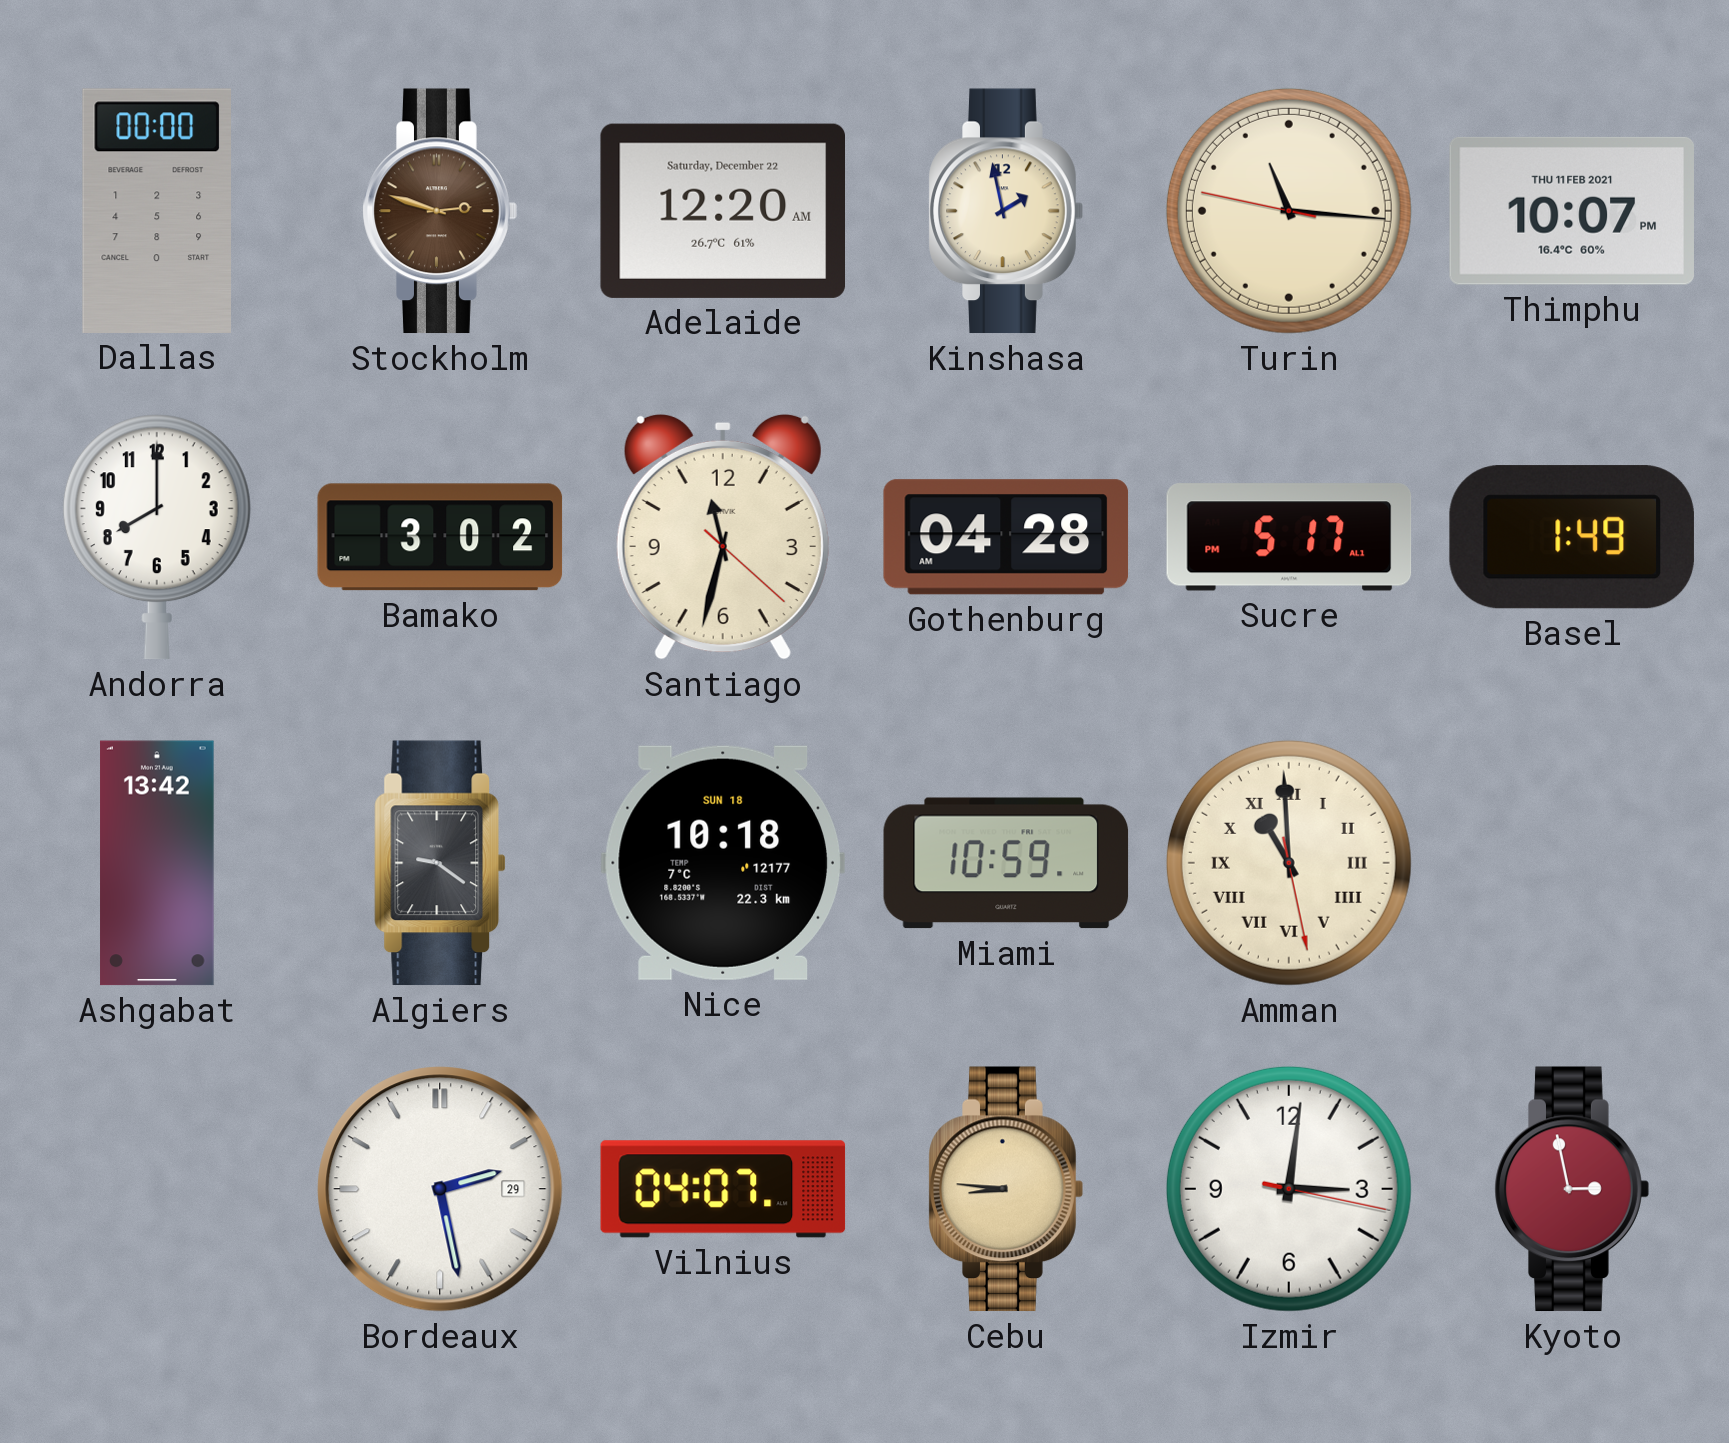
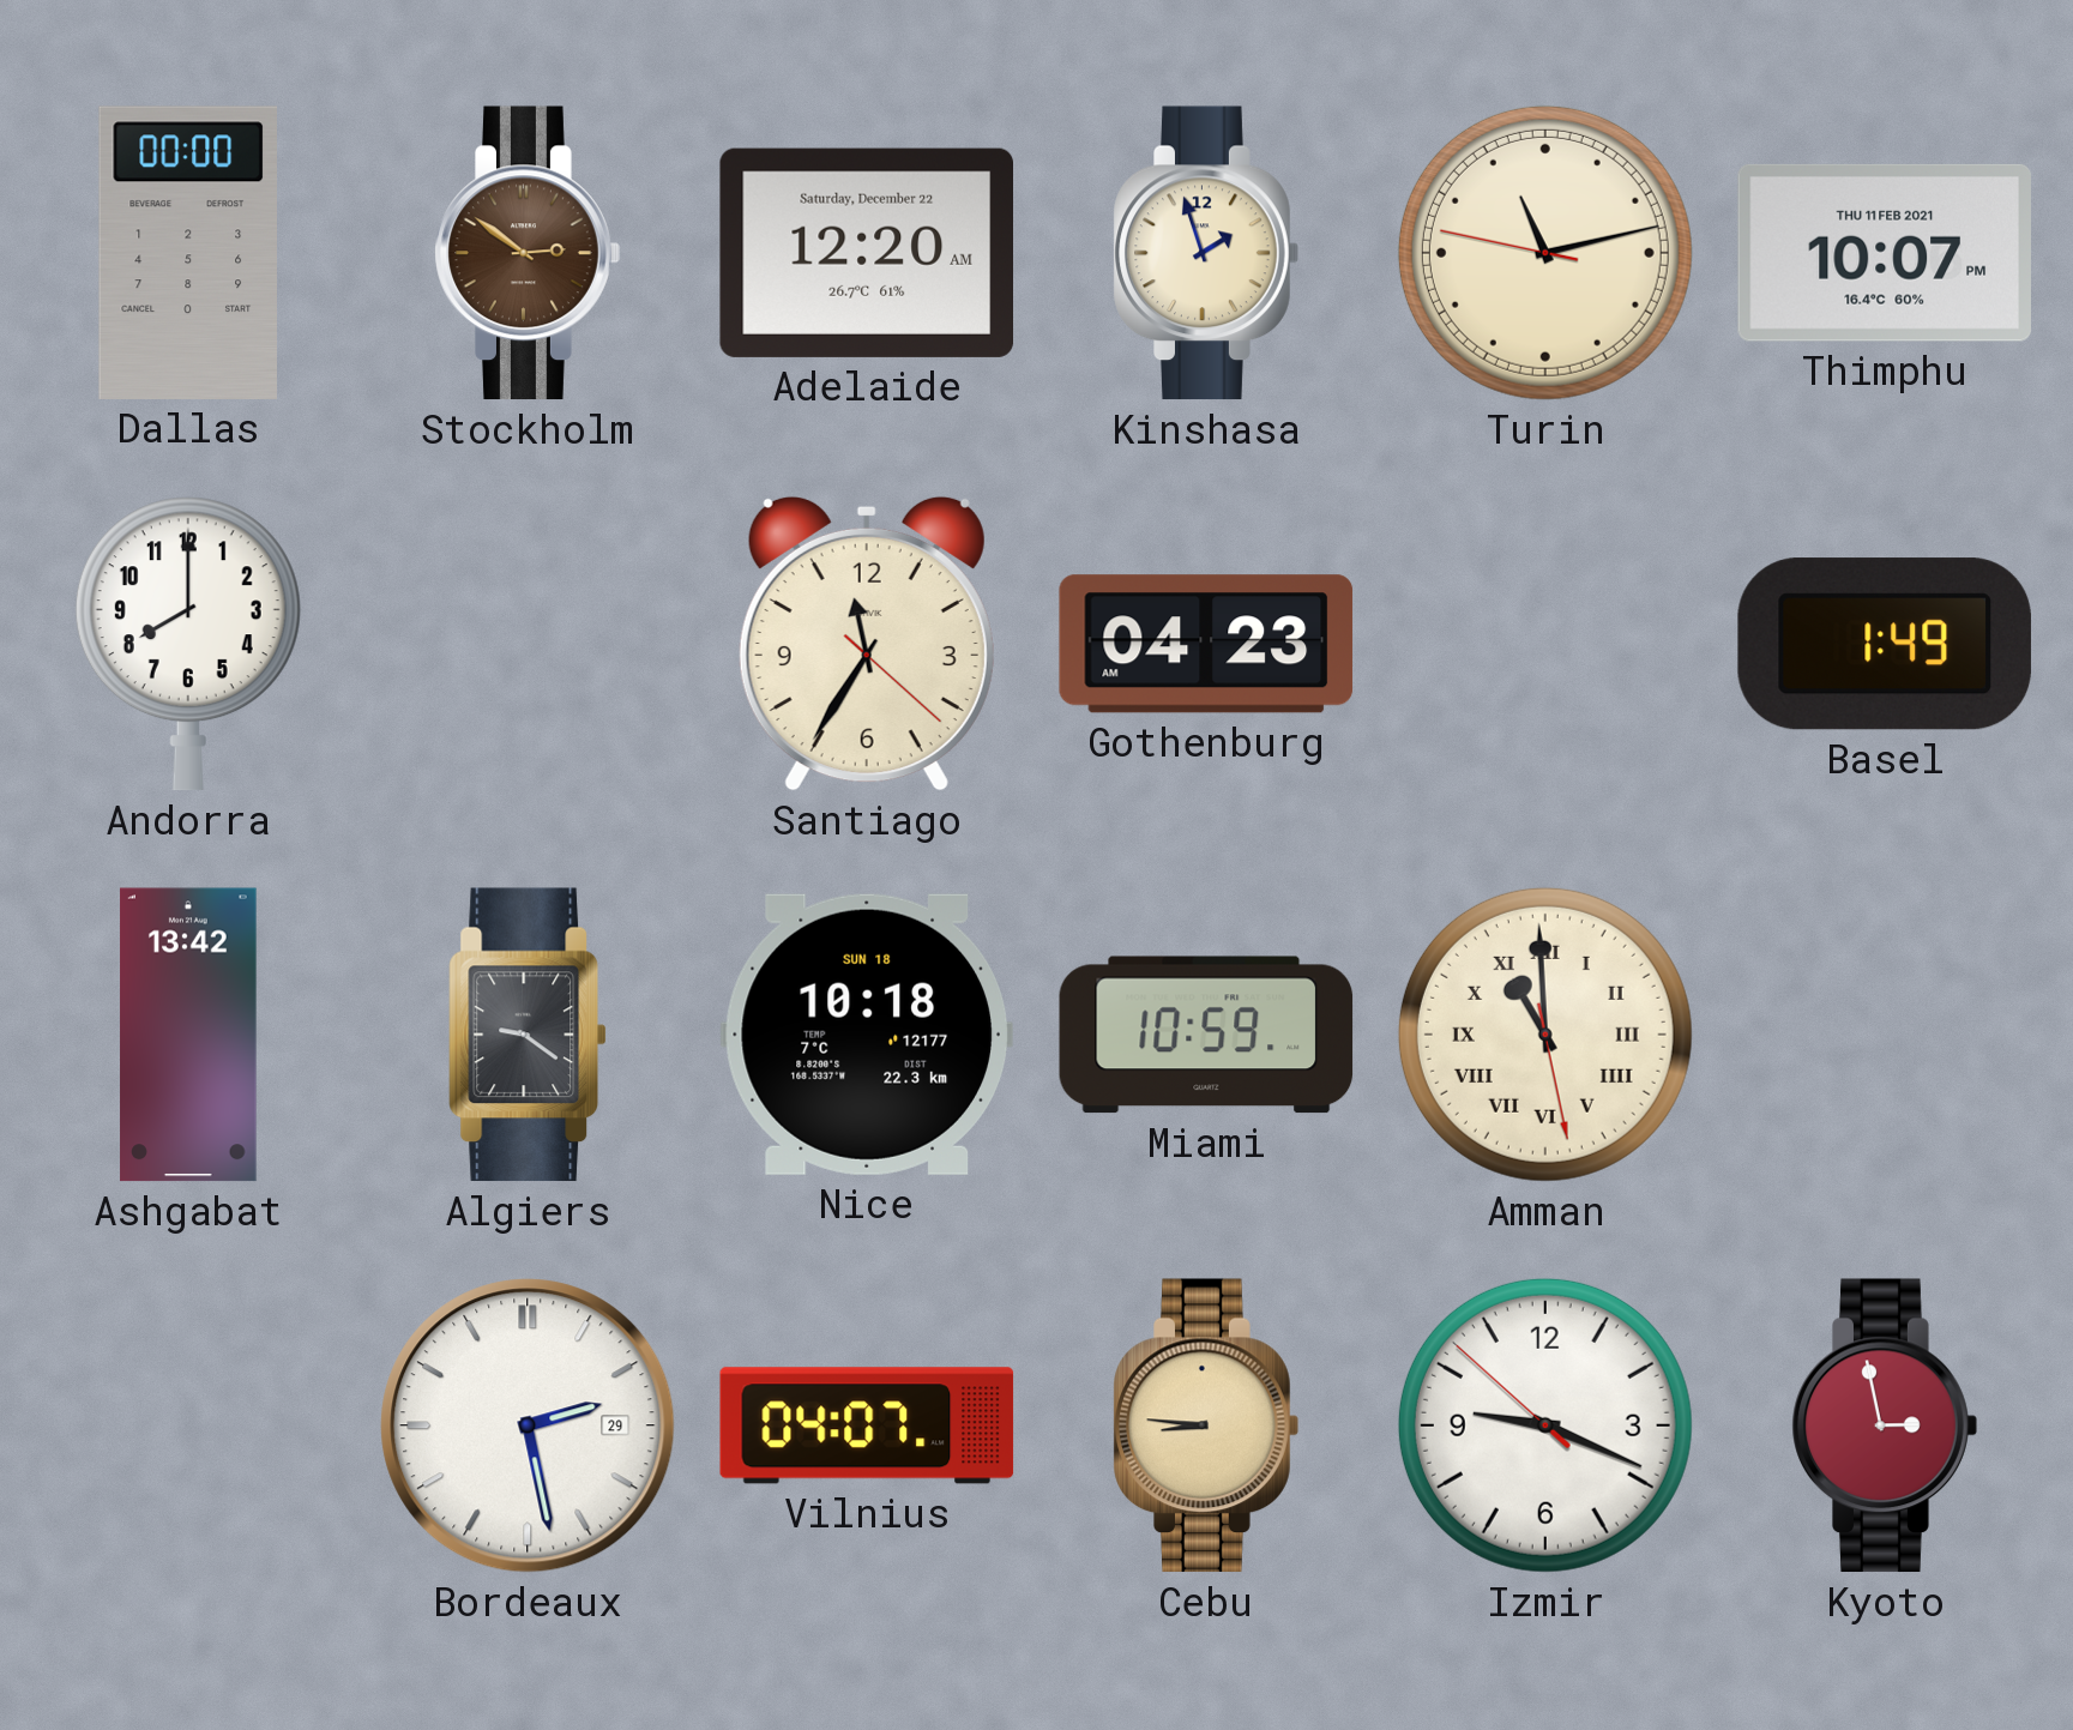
Stockholm: 2:48 -> 2:51
Kinshasa: 1:58 -> 1:57
Turin: 11:15 -> 11:12
Bamako: 3:02 -> none
Santiago: 11:32 -> 11:35
Gothenburg: 04:28 -> 04:23
Sucre: 5:17 -> none
Izmir: 3:01 -> 9:18
